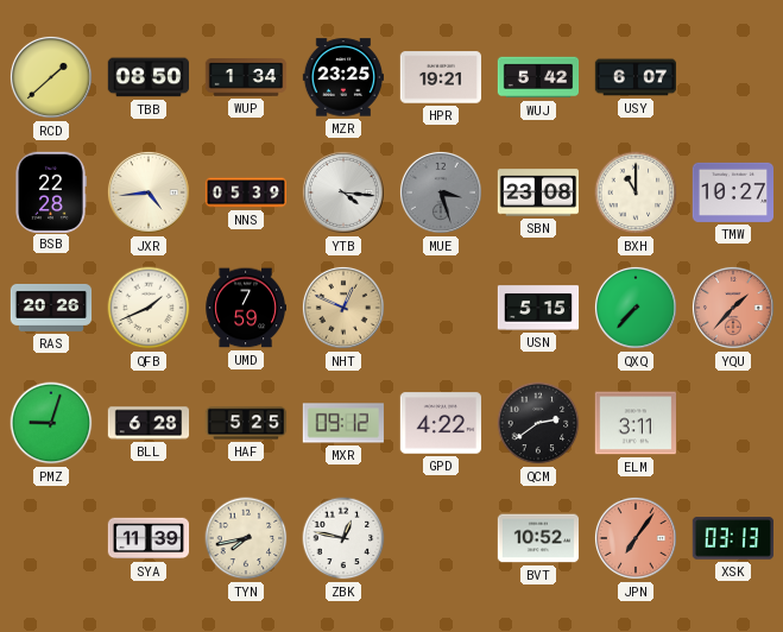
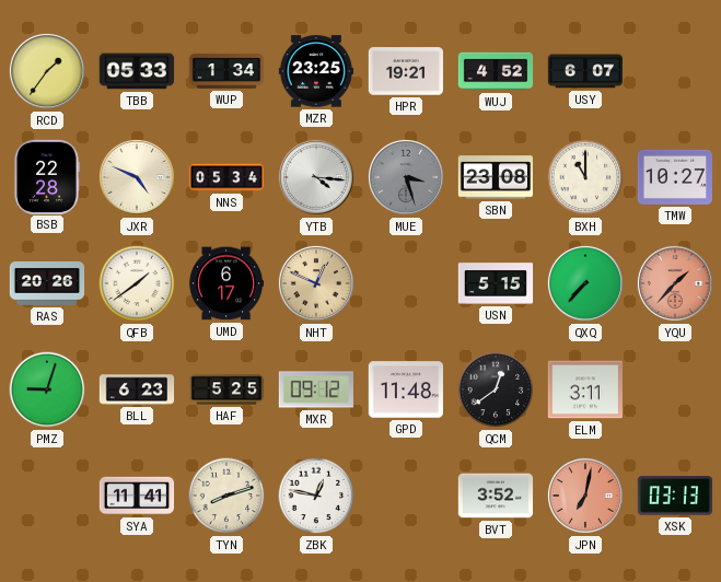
RCD: 1:38 -> 1:36
TBB: 08:50 -> 05:33
WUJ: 5:42 -> 4:52
JXR: 4:44 -> 4:49
NNS: 05:39 -> 05:34
QFB: 1:41 -> 1:39
UMD: 7:59 -> 6:17
BLL: 6:28 -> 6:23
GPD: 4:22 -> 11:48
QCM: 2:39 -> 12:39
SYA: 11:39 -> 11:41
TYN: 7:43 -> 8:12
BVT: 10:52 -> 3:52
JPN: 7:06 -> 7:02
